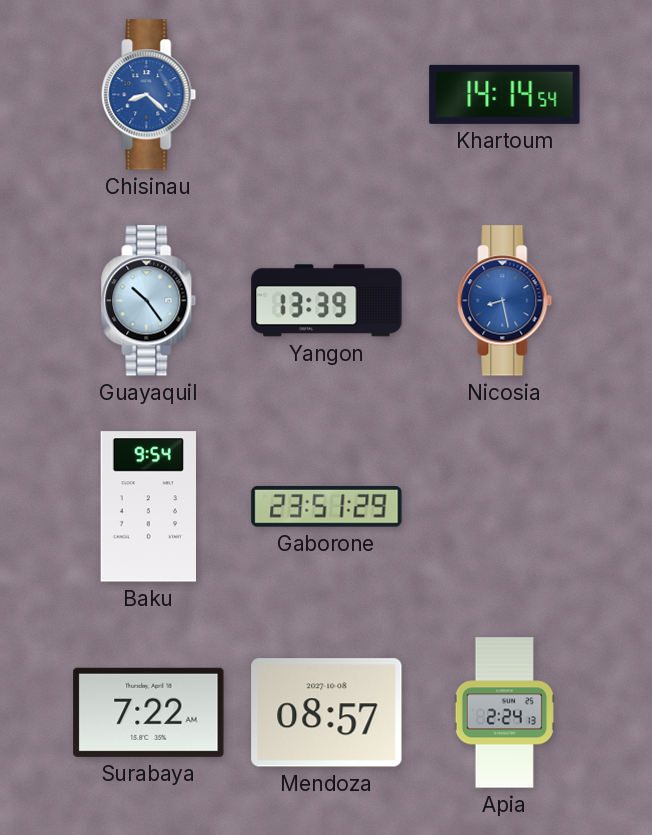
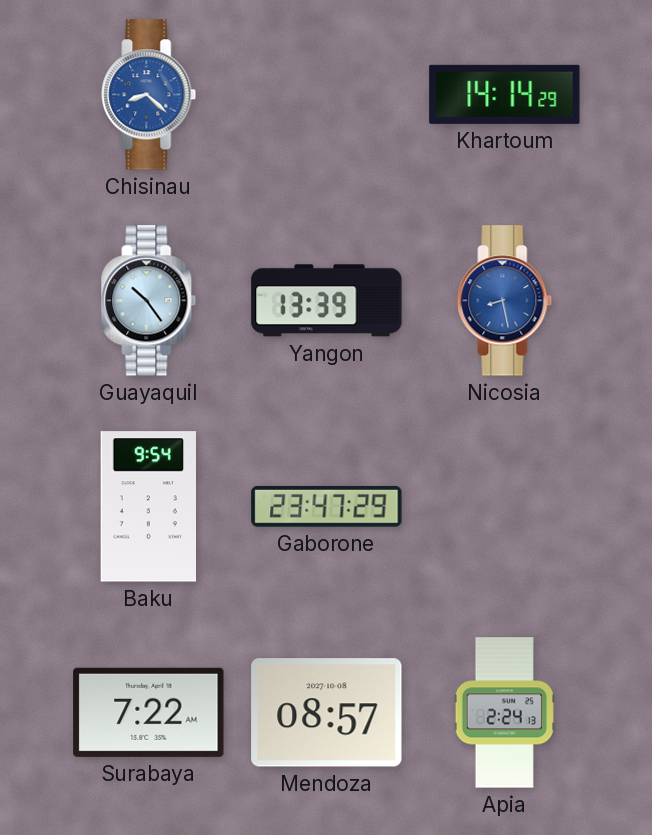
Khartoum: 14:14:54 -> 14:14:29
Gaborone: 23:51 -> 23:47
